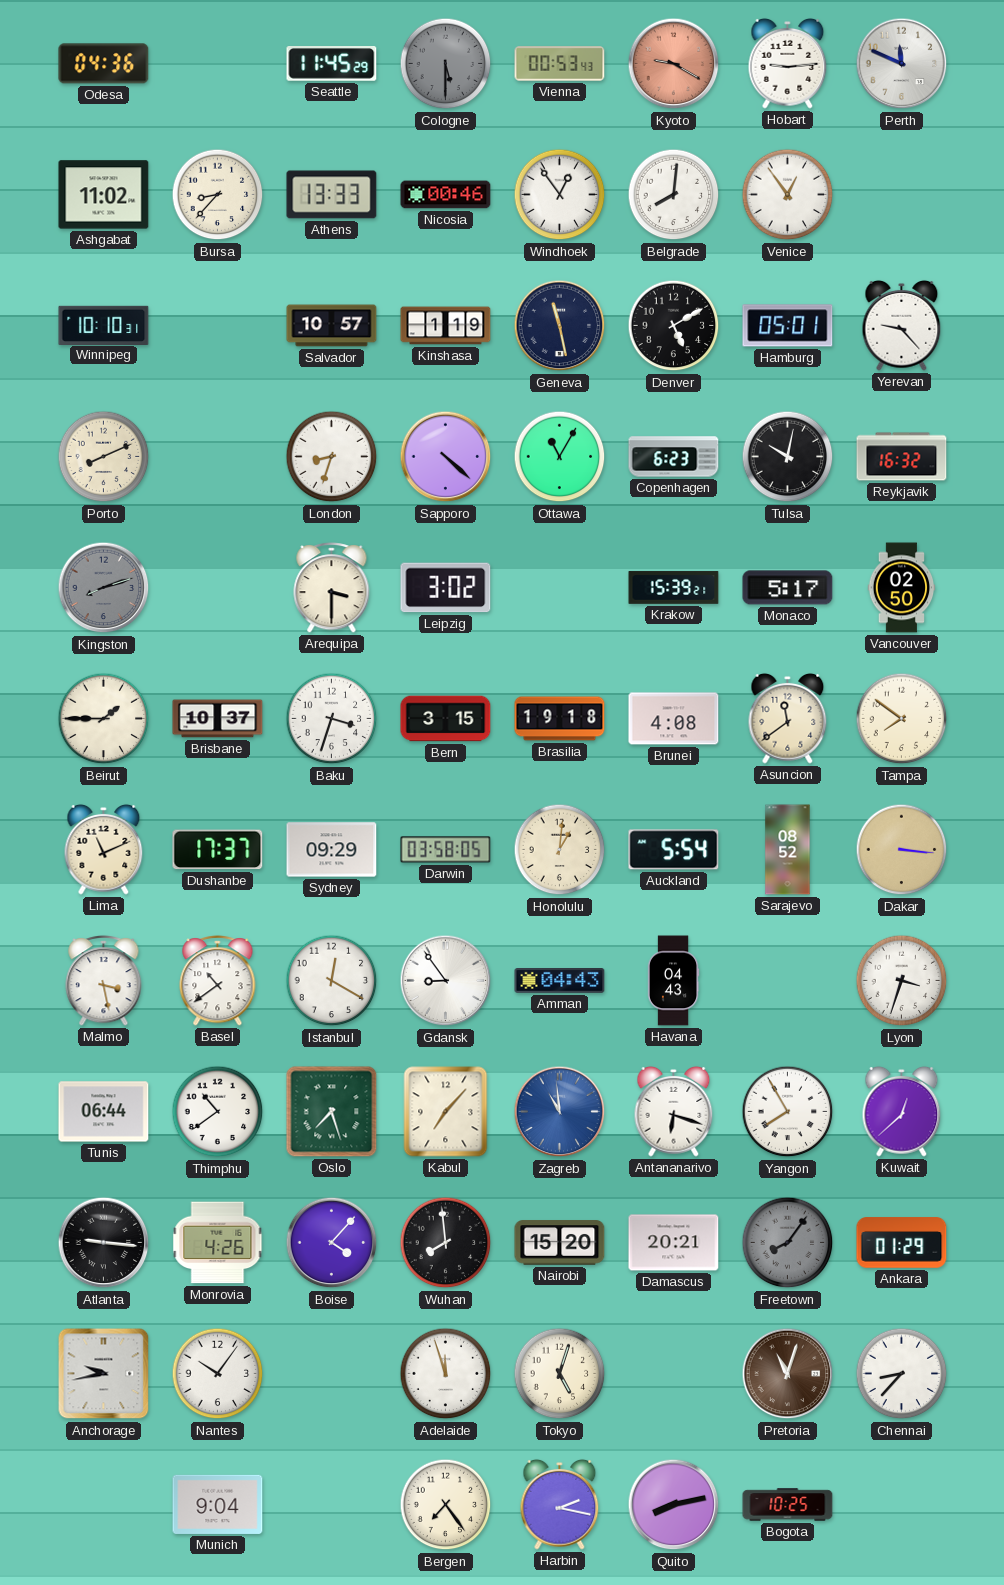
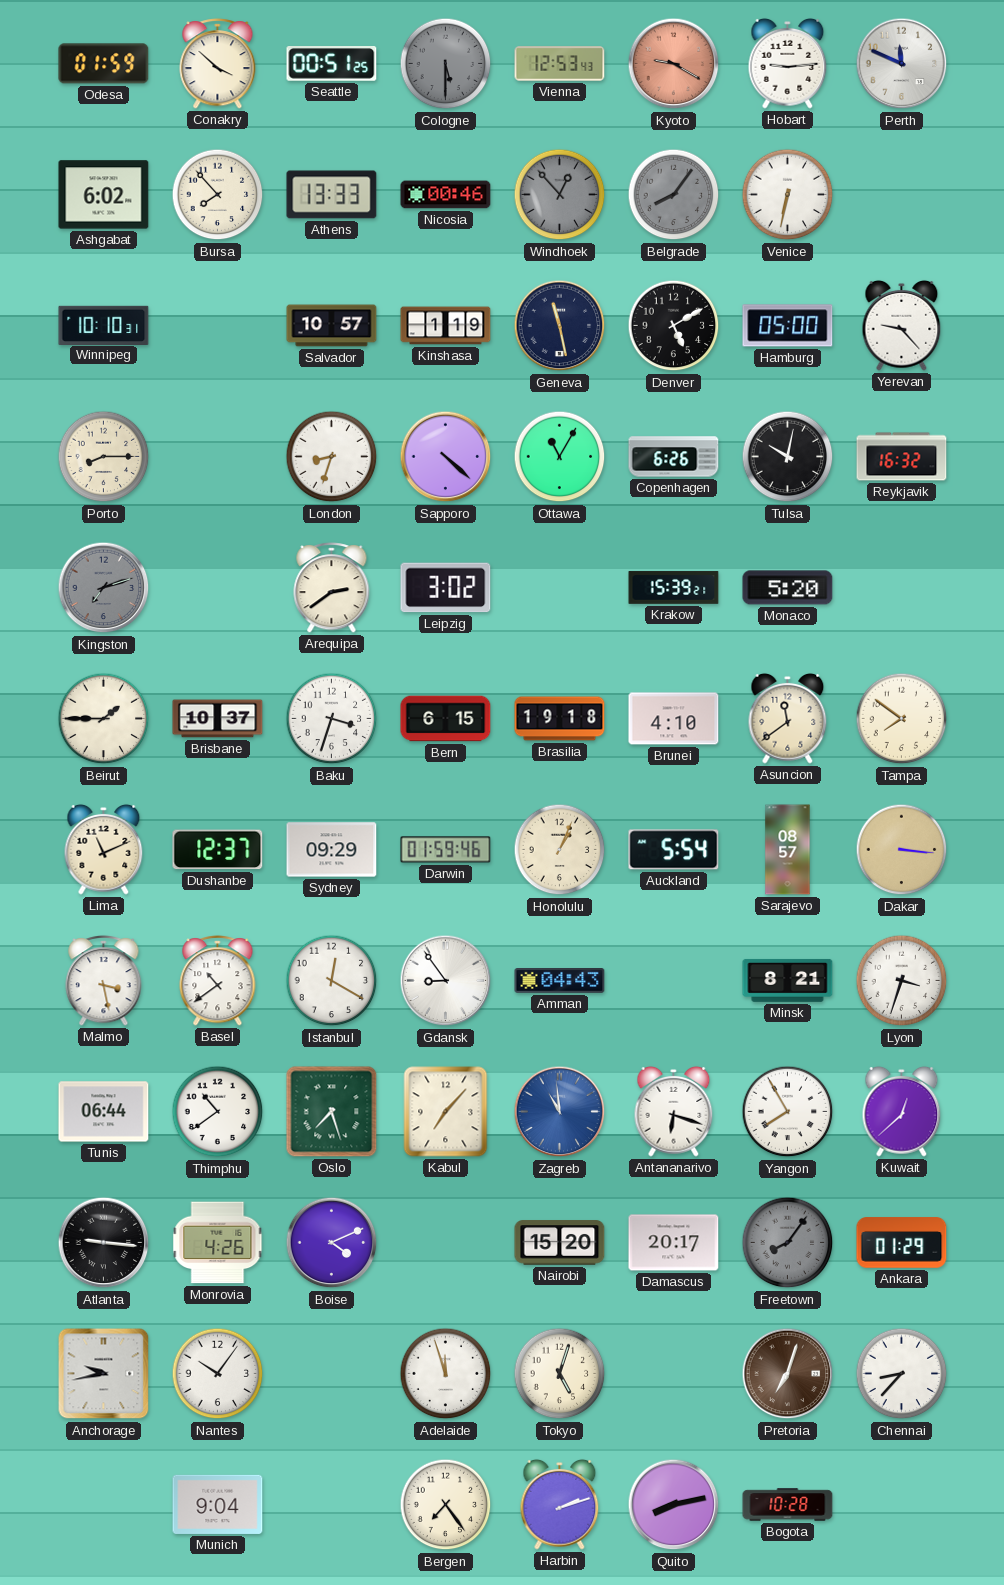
Odesa: 04:36 -> 01:59
Conakry: none -> 3:52
Seattle: 11:45 -> 00:51
Vienna: 00:53 -> 12:53
Ashgabat: 11:02 -> 6:02
Bursa: 8:37 -> 7:53
Windhoek: 12:54 -> 12:53
Windhoek dial: white -> grey
Belgrade: 8:01 -> 8:06
Belgrade dial: white -> grey
Venice: 12:54 -> 6:32
Hamburg: 05:01 -> 05:00
Porto: 8:11 -> 8:15
Copenhagen: 6:23 -> 6:26
Kingston: 8:12 -> 7:12
Arequipa: 3:30 -> 2:39
Monaco: 5:17 -> 5:20
Vancouver: 02:50 -> none
Bern: 3:15 -> 6:15
Brunei: 4:08 -> 4:10
Dushanbe: 17:37 -> 12:37
Darwin: 03:58 -> 01:59
Honolulu: 1:01 -> 1:04
Sarajevo: 08:52 -> 08:57
Havana: 04:43 -> none
Minsk: none -> 8:21
Boise: 4:07 -> 4:11
Wuhan: 7:59 -> none
Damascus: 20:21 -> 20:17
Pretoria: 11:03 -> 7:03
Harbin: 2:17 -> 2:12
Bogota: 10:25 -> 10:28
